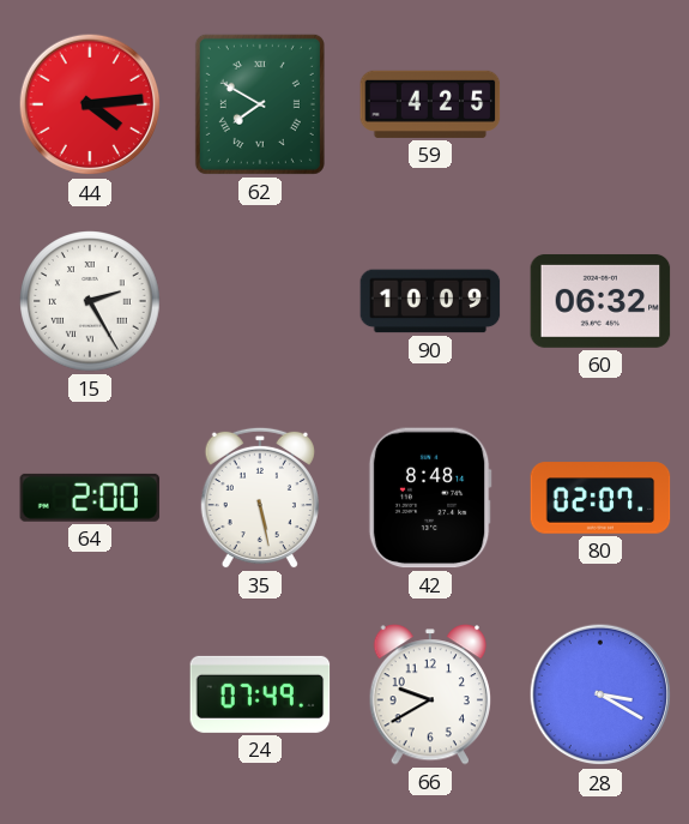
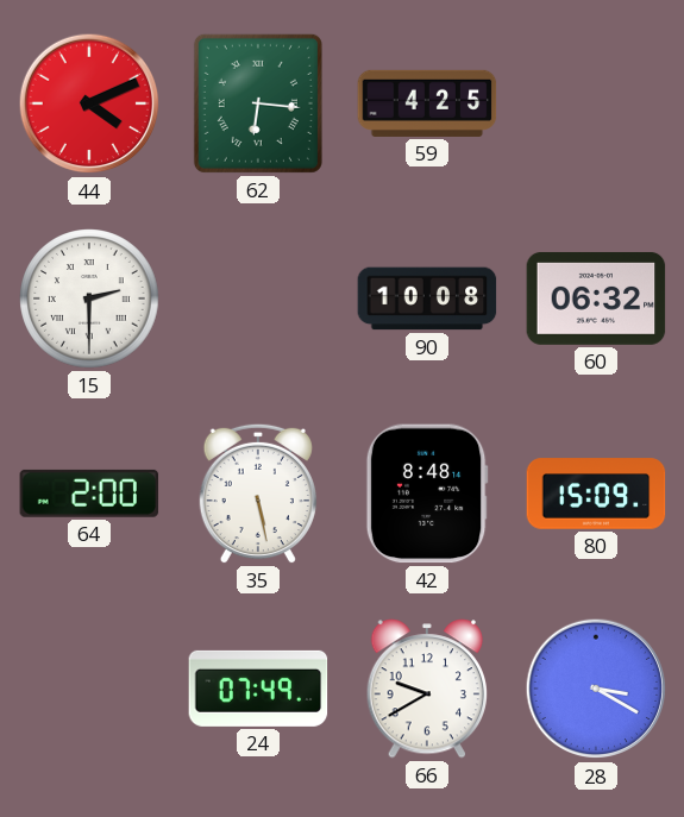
44: 4:14 -> 4:11
62: 7:50 -> 6:16
15: 2:25 -> 2:30
90: 10:09 -> 10:08
80: 02:07 -> 15:09
